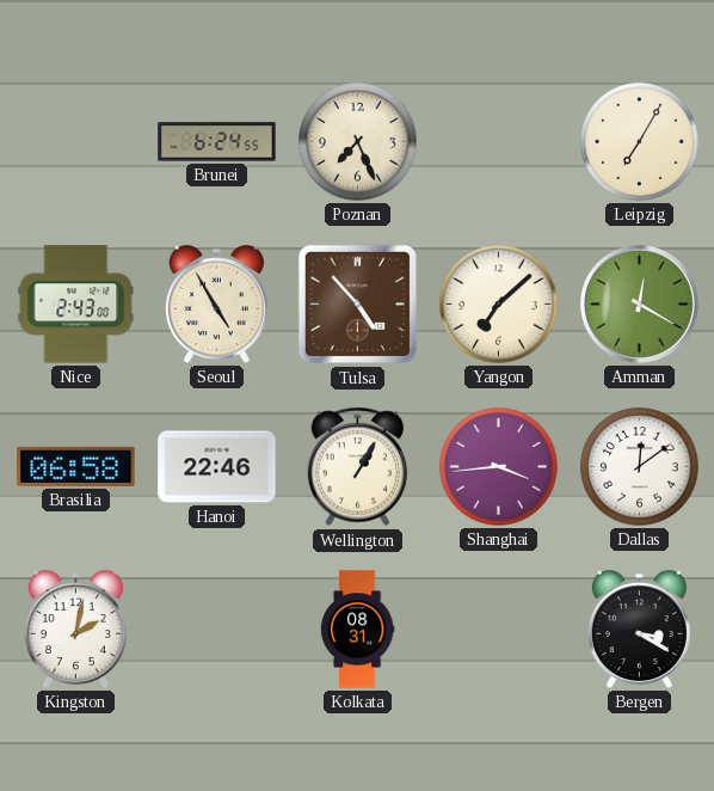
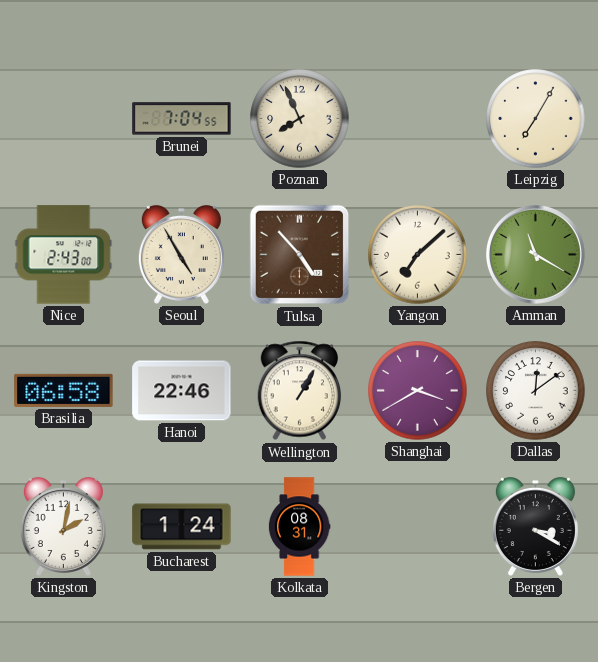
Brunei: 6:24 -> 7:04
Poznan: 7:26 -> 7:56
Amman: 12:20 -> 11:20
Shanghai: 3:44 -> 3:40
Bucharest: none -> 1:24
